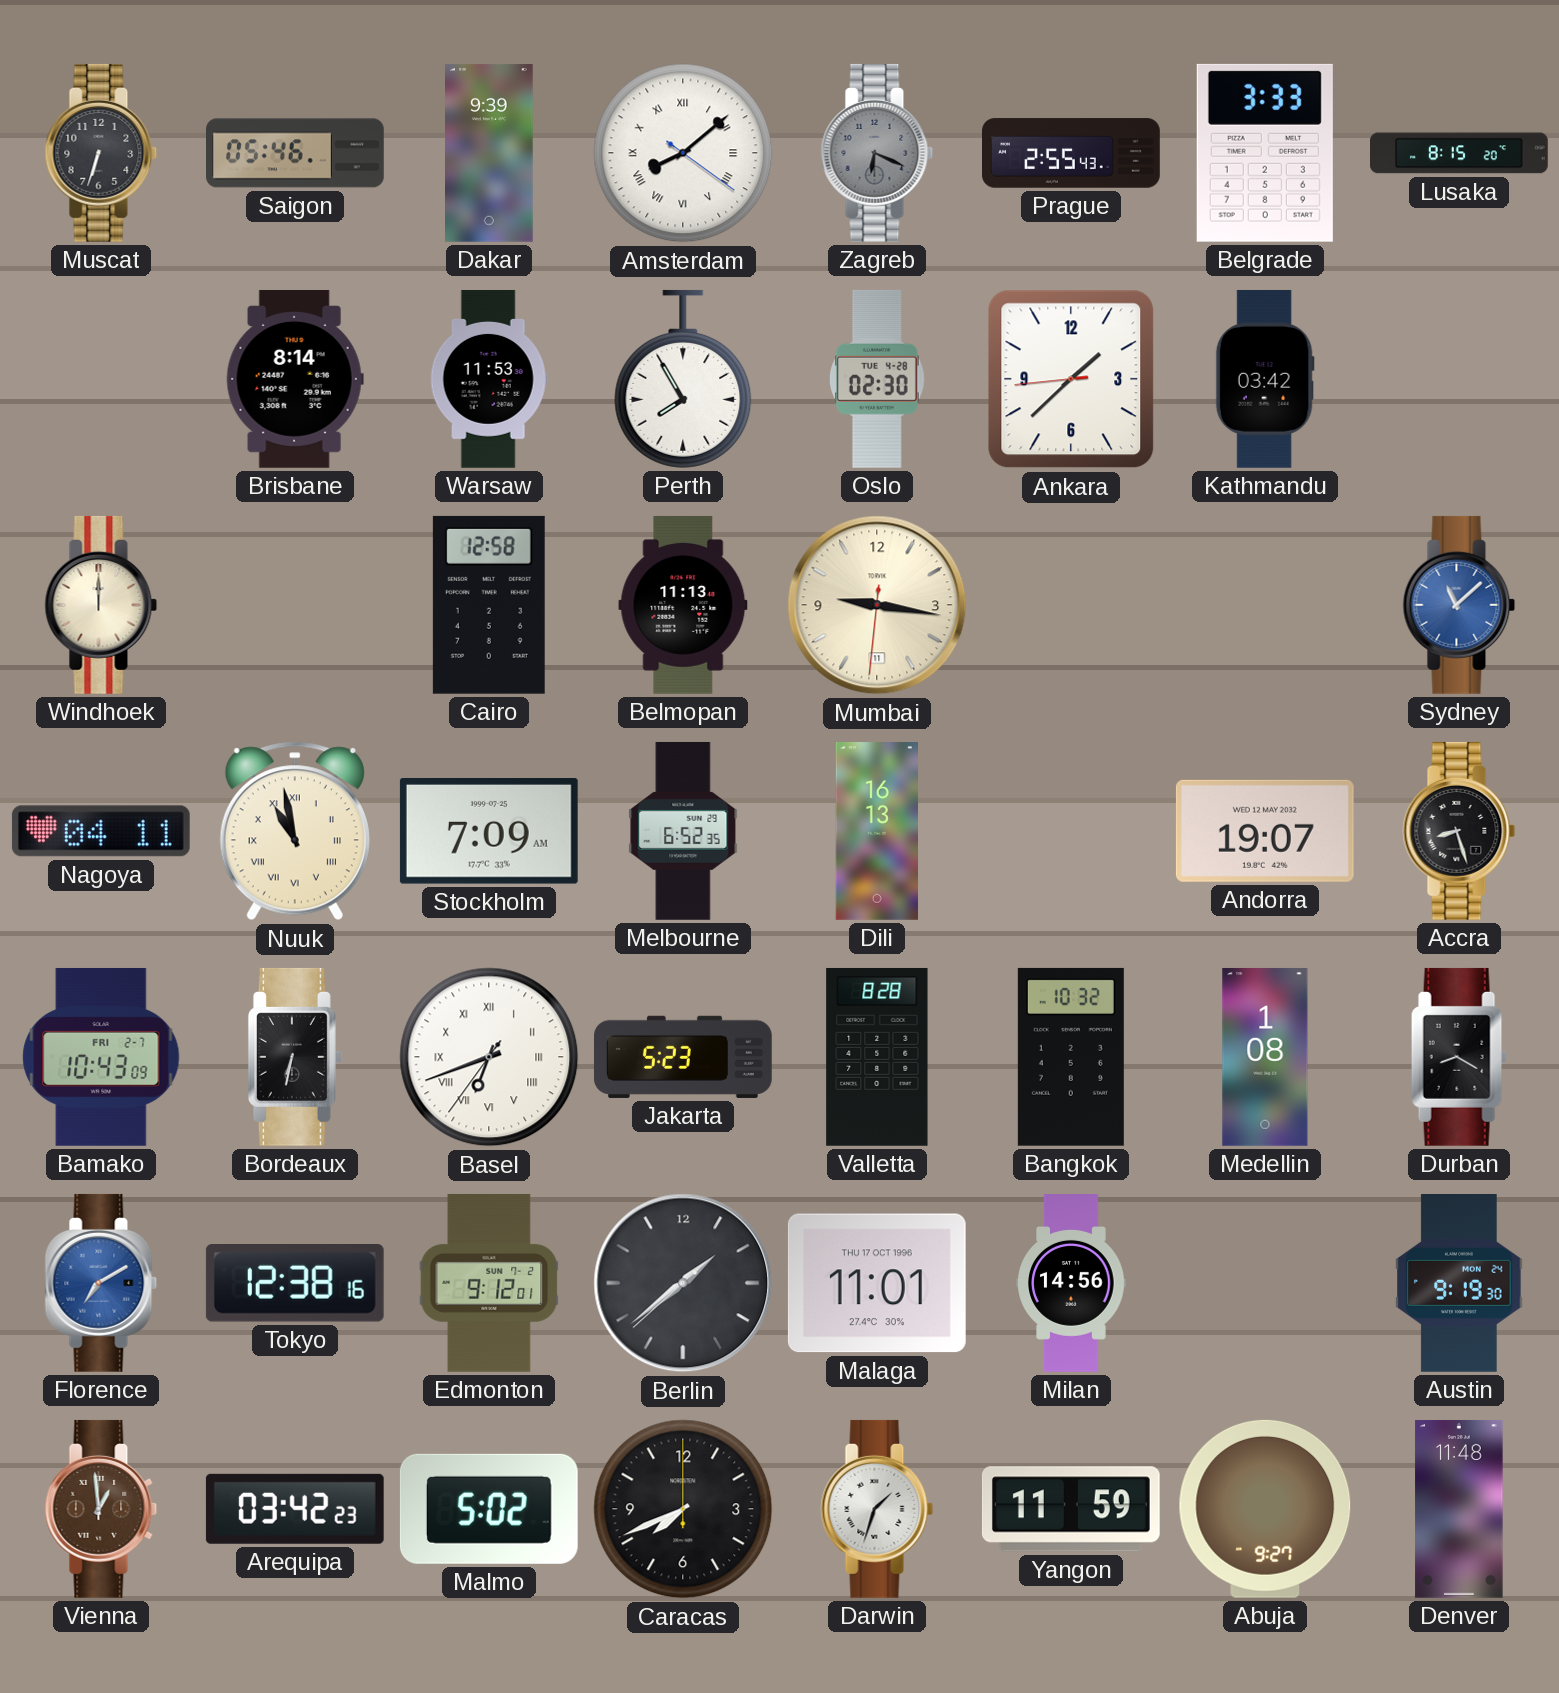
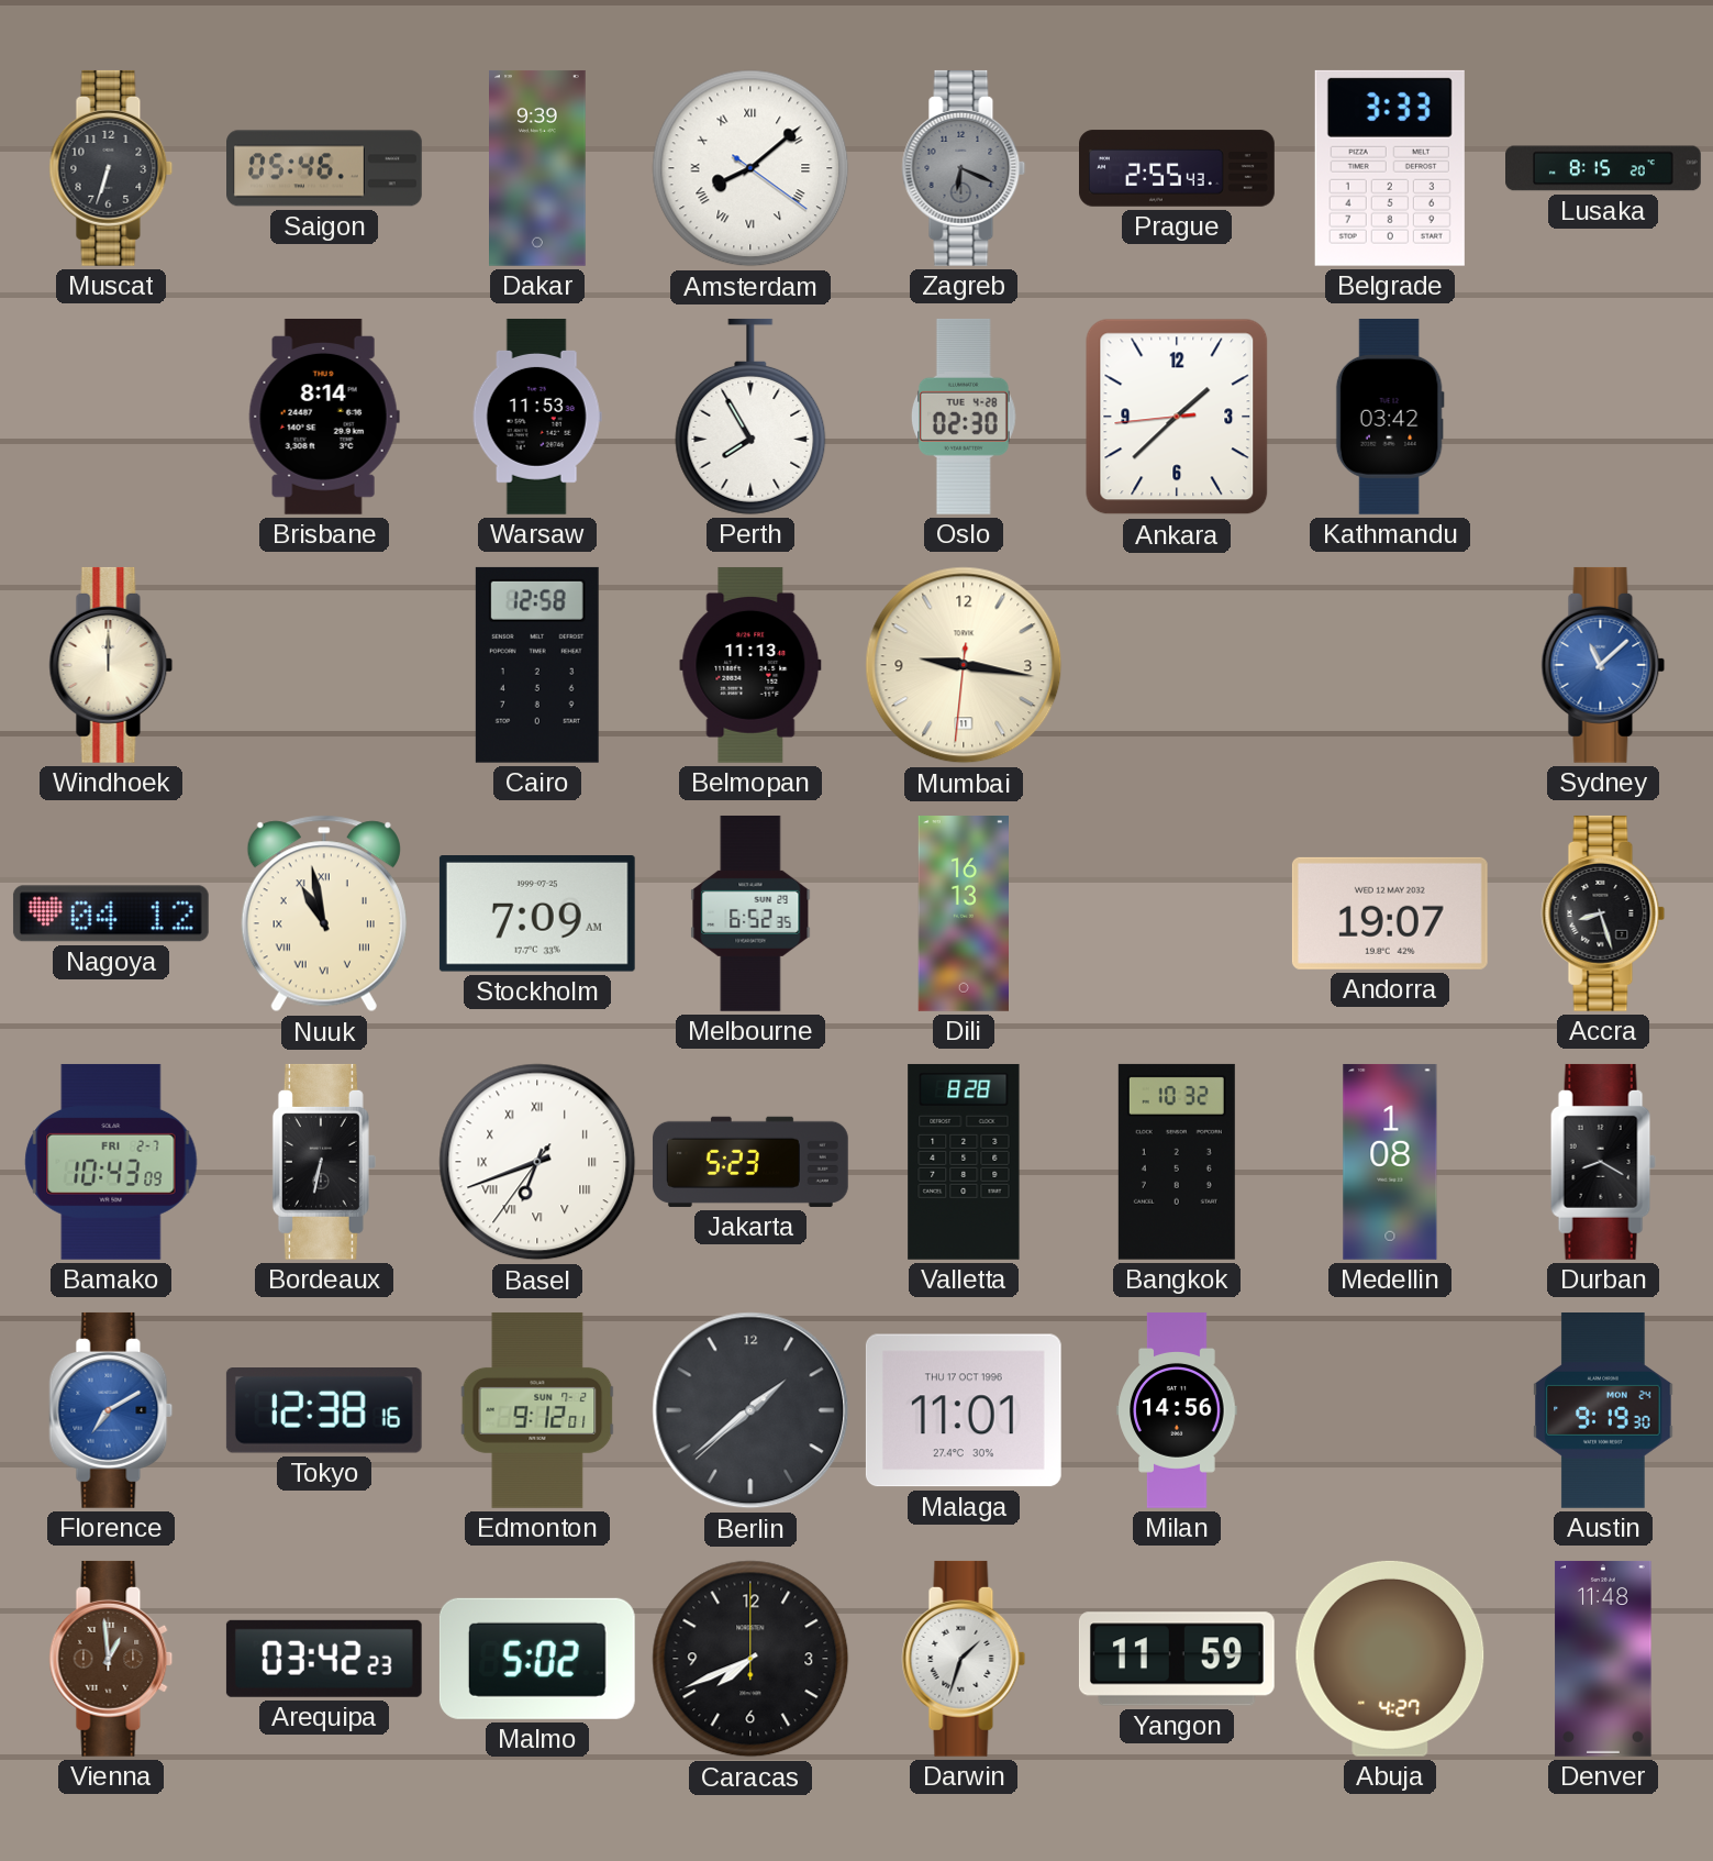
Nagoya: 04:11 -> 04:12
Abuja: 9:27 -> 4:27
